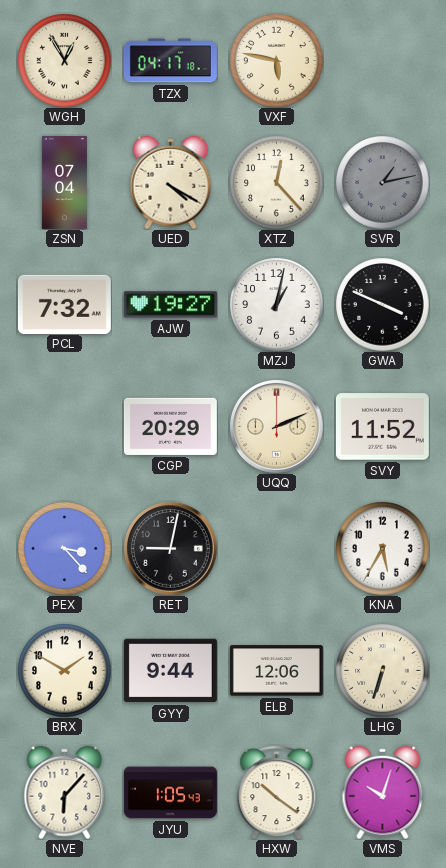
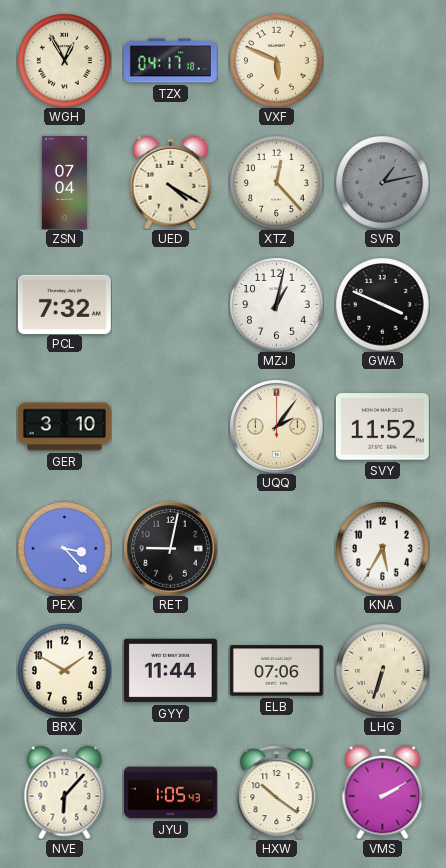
VXF: 5:47 -> 5:49
AJW: 19:27 -> none
GER: none -> 3:10
CGP: 20:29 -> none
UQQ: 2:11 -> 2:06
GYY: 9:44 -> 11:44
ELB: 12:06 -> 07:06
VMS: 10:03 -> 2:10
